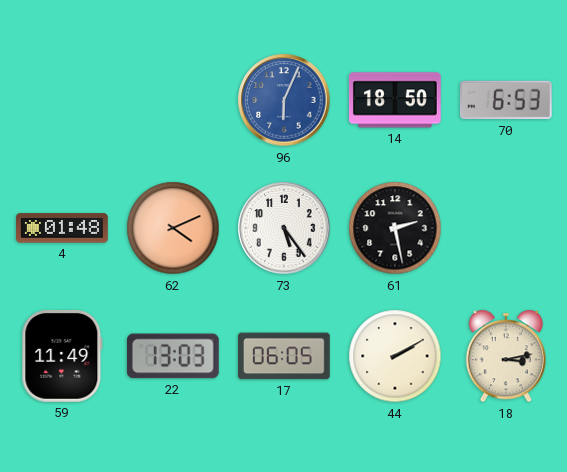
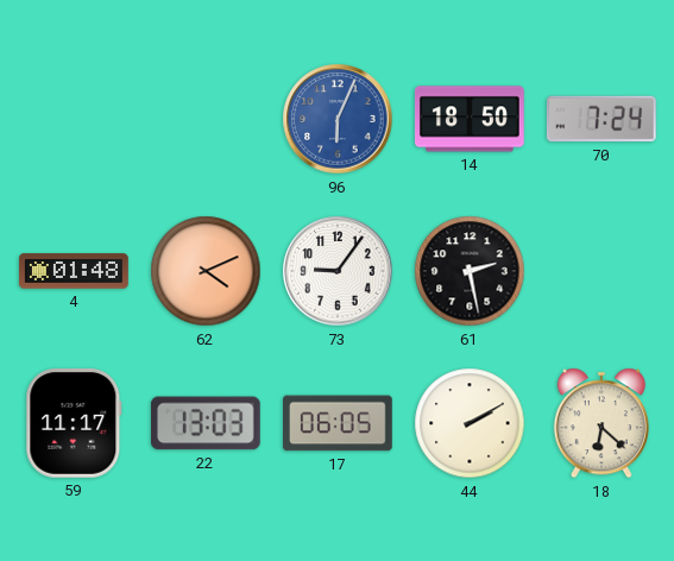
70: 6:53 -> 7:24
73: 5:24 -> 9:06
59: 11:49 -> 11:17
18: 3:13 -> 6:22
